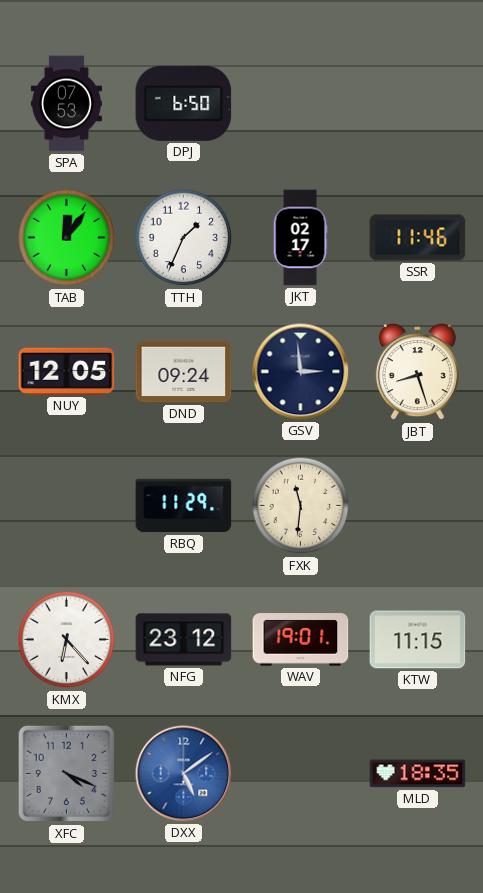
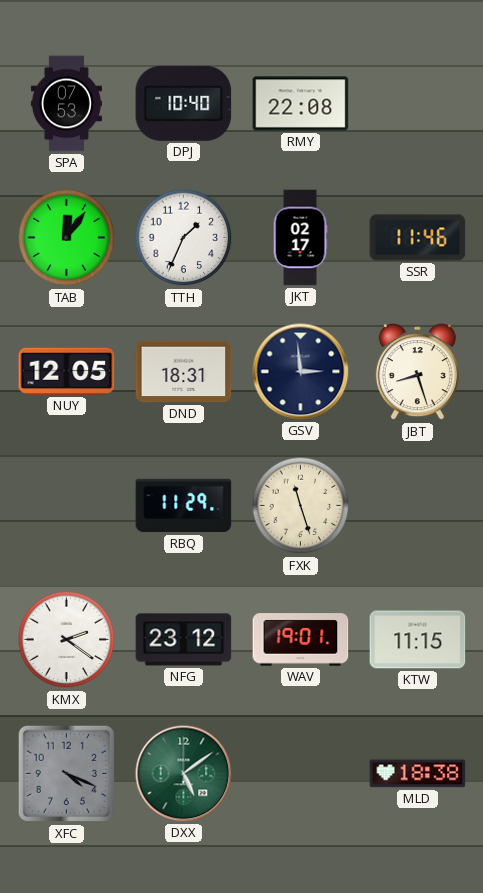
DPJ: 6:50 -> 10:40
RMY: none -> 22:08
DND: 09:24 -> 18:31
FXK: 11:31 -> 11:27
KMX: 6:23 -> 2:21
DXX dial: blue -> green
MLD: 18:35 -> 18:38
